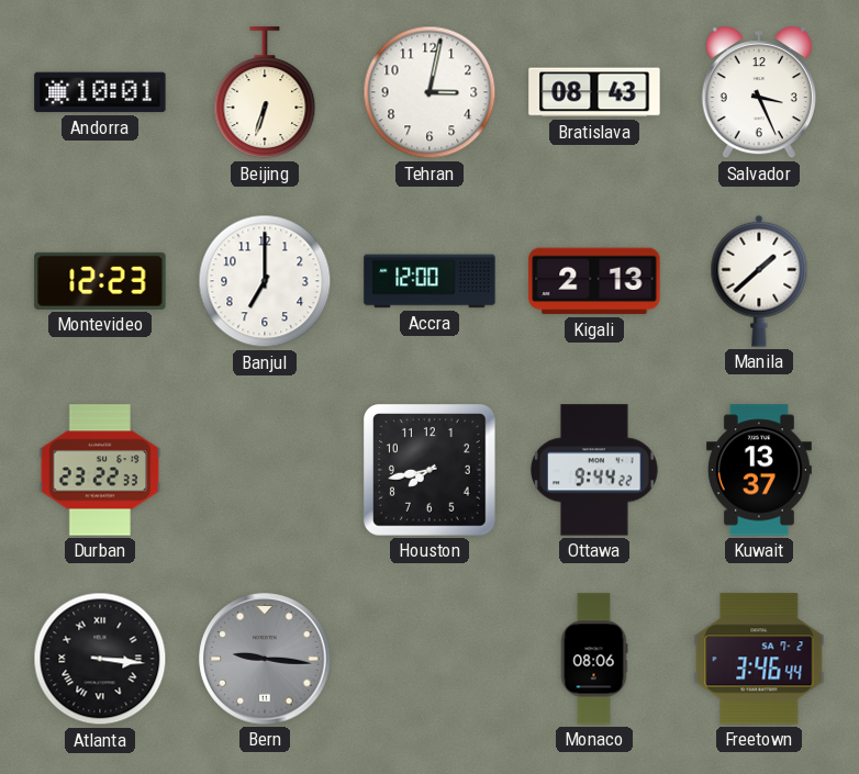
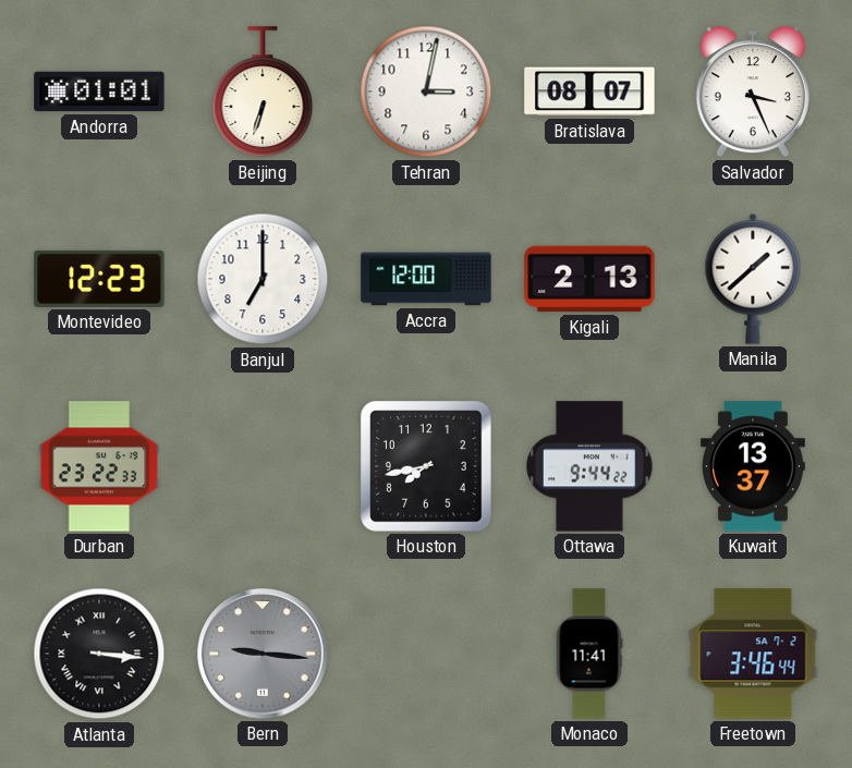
Andorra: 10:01 -> 01:01
Bratislava: 08:43 -> 08:07
Monaco: 08:06 -> 11:41
